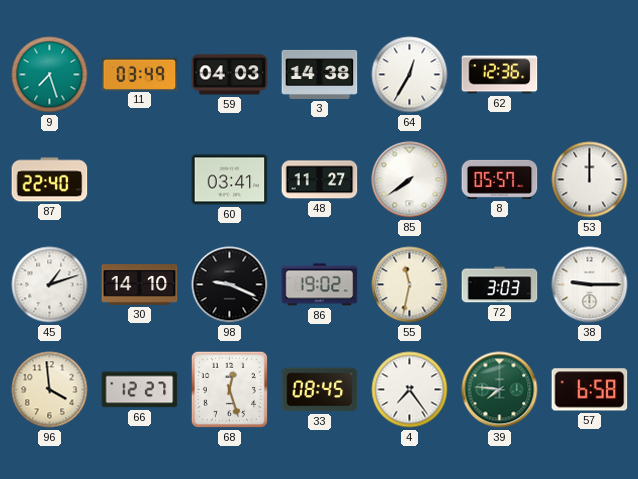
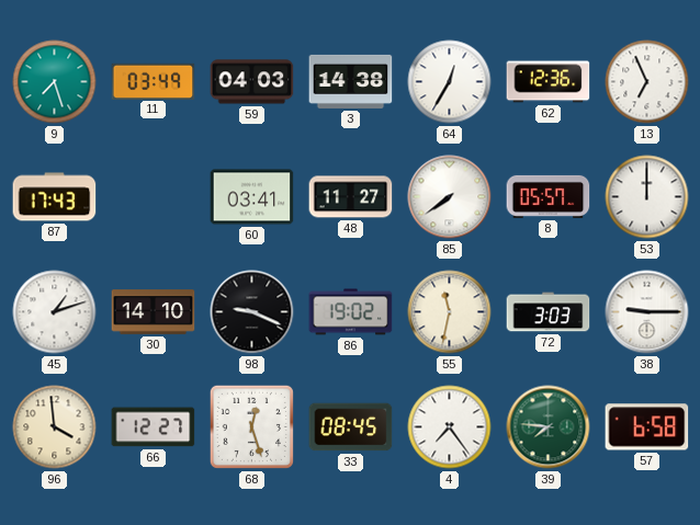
13: none -> 6:56
87: 22:40 -> 17:43
